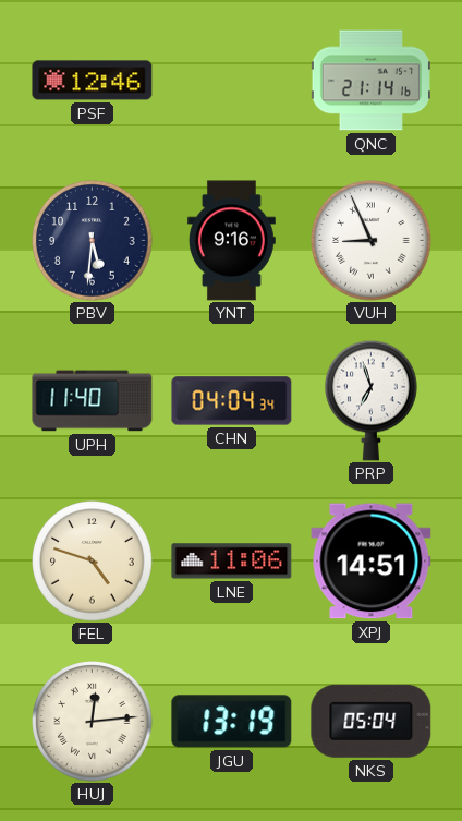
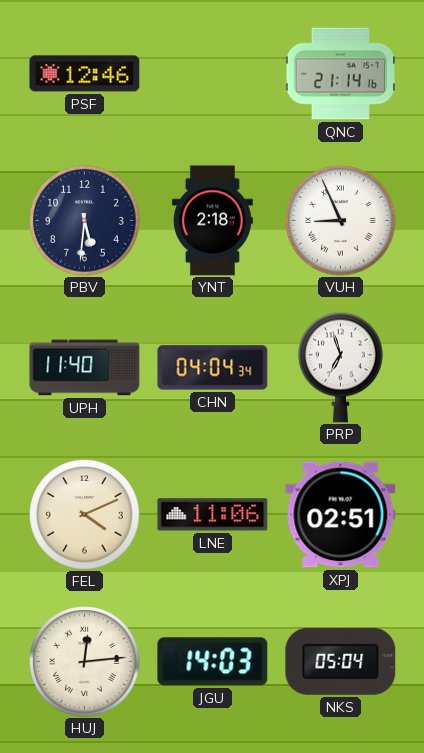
YNT: 9:16 -> 2:18
FEL: 4:48 -> 4:11
XPJ: 14:51 -> 02:51
JGU: 13:19 -> 14:03
